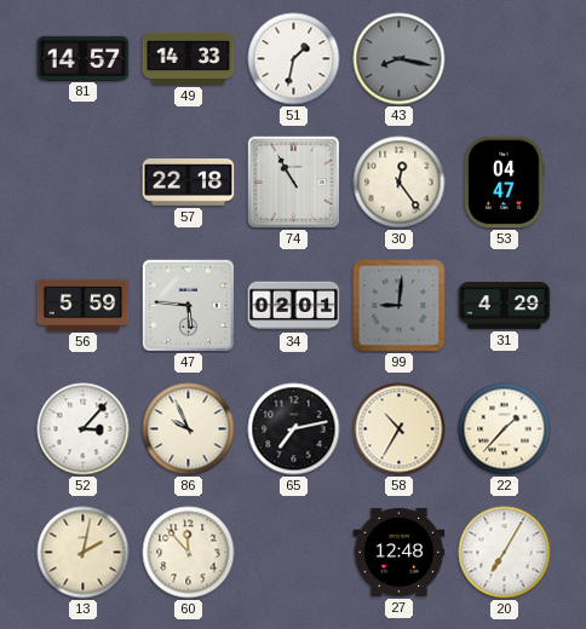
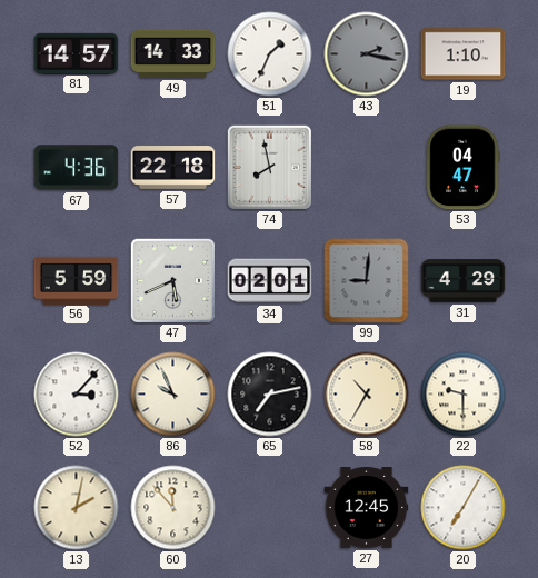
51: 1:32 -> 1:34
43: 8:17 -> 2:17
19: none -> 1:10
67: none -> 4:36
74: 10:55 -> 7:58
30: 12:24 -> none
47: 5:46 -> 5:41
22: 1:37 -> 9:30
27: 12:48 -> 12:45
